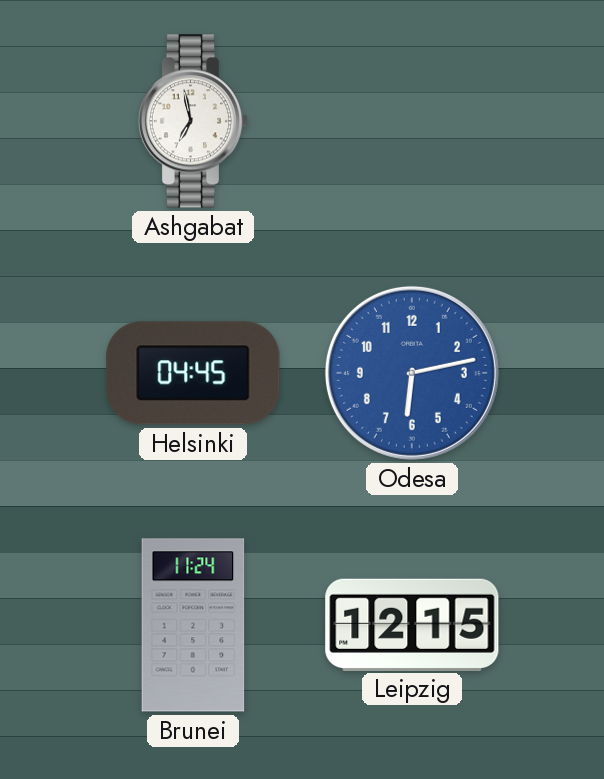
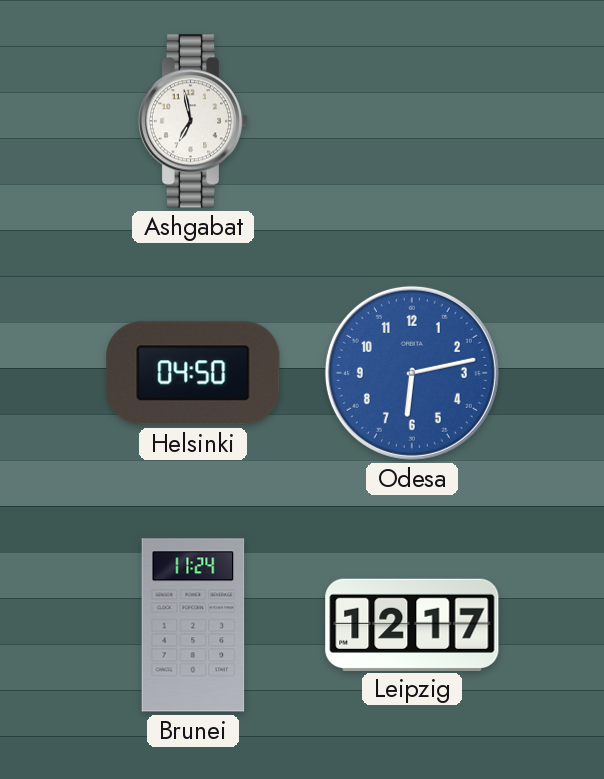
Helsinki: 04:45 -> 04:50
Leipzig: 12:15 -> 12:17
